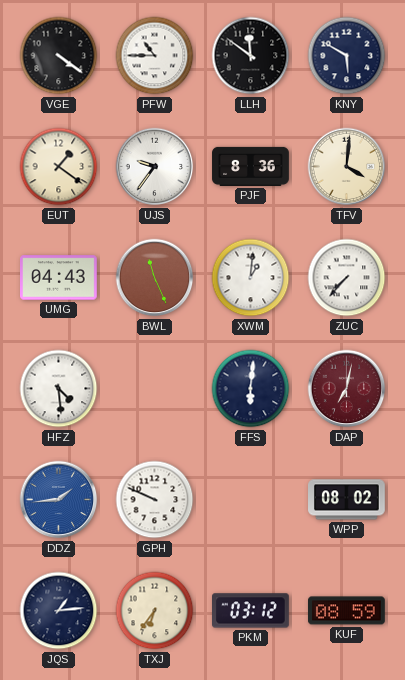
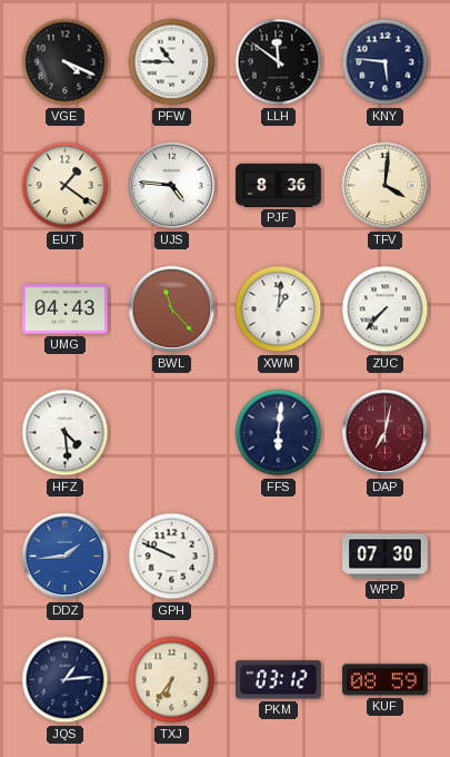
VGE: 4:21 -> 4:19
KNY: 5:50 -> 5:46
UJS: 9:36 -> 4:46
BWL: 11:26 -> 11:23
WPP: 08:02 -> 07:30
